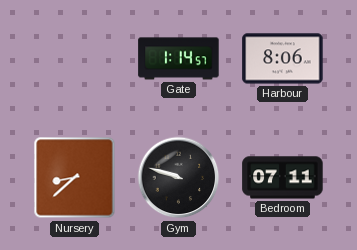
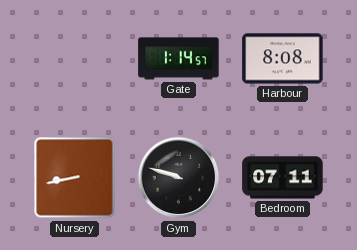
Harbour: 8:06 -> 8:08
Nursery: 8:38 -> 8:43
